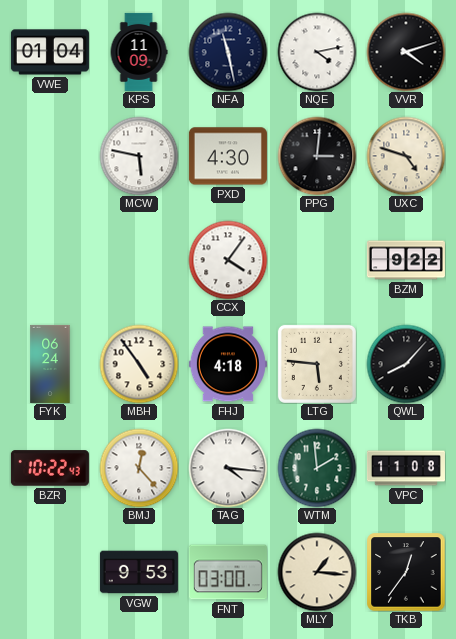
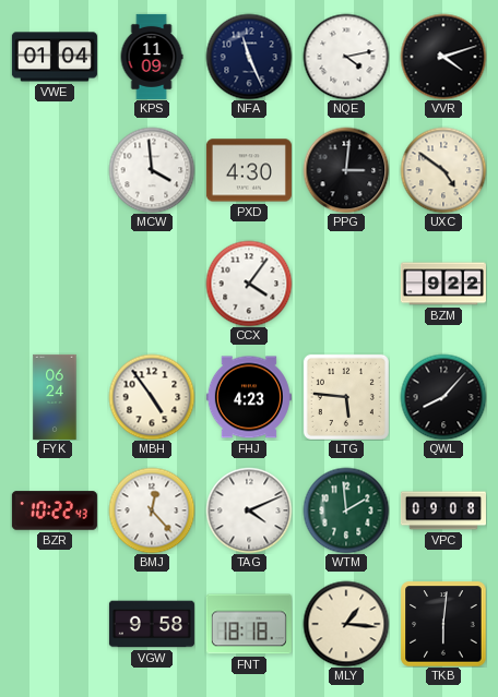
NFA: 11:28 -> 11:26
MCW: 5:47 -> 3:59
UXC: 4:48 -> 4:51
FHJ: 4:18 -> 4:23
TAG: 4:16 -> 4:11
VPC: 11:08 -> 09:08
VGW: 9:53 -> 9:58
FNT: 03:00 -> 18:18
TKB: 12:36 -> 6:01
